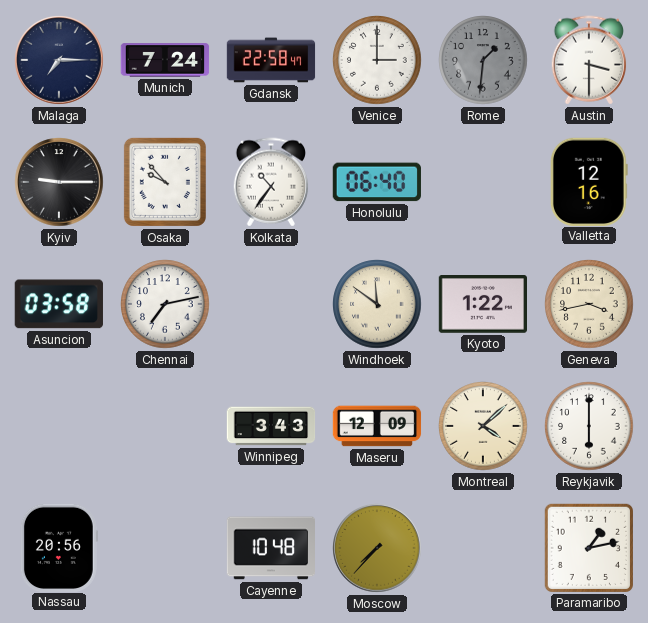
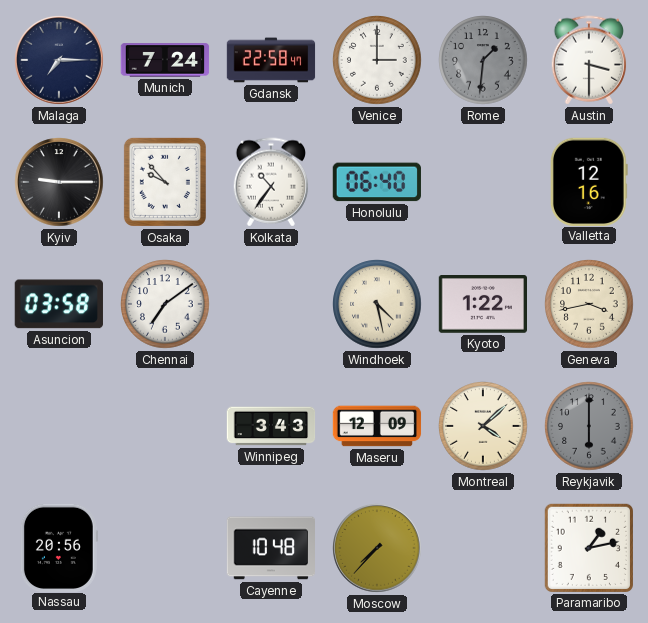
Chennai: 7:13 -> 7:09
Windhoek: 11:51 -> 4:28
Reykjavik dial: white -> grey
